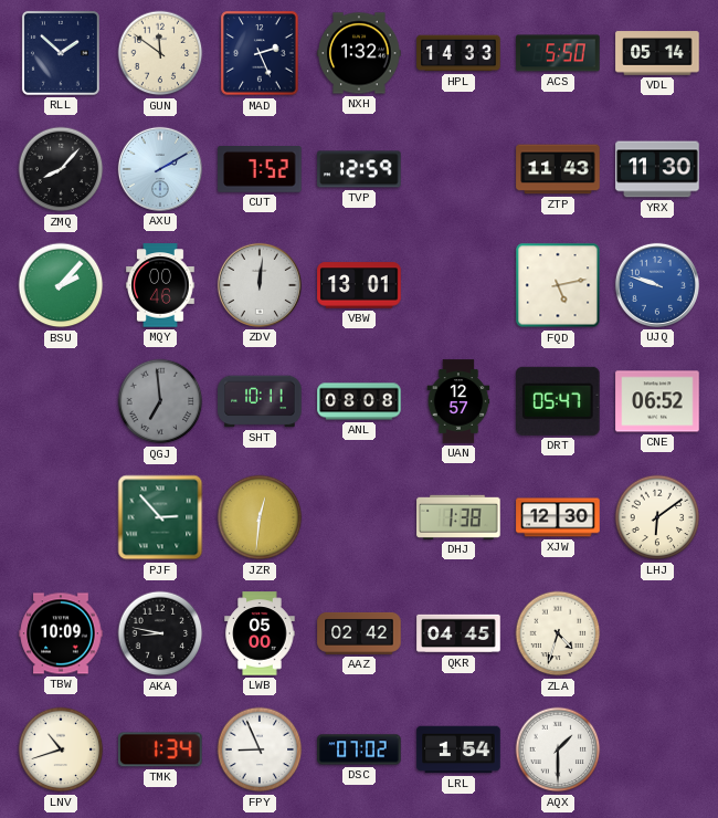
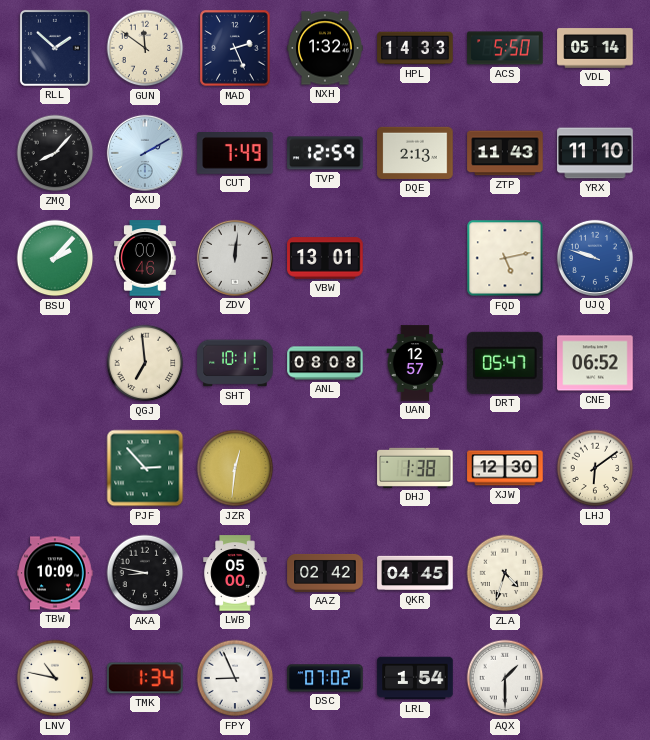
CUT: 7:52 -> 7:49
DQE: none -> 2:13
YRX: 11:30 -> 11:10
QGJ dial: grey -> cream
LNV: 10:42 -> 10:47
